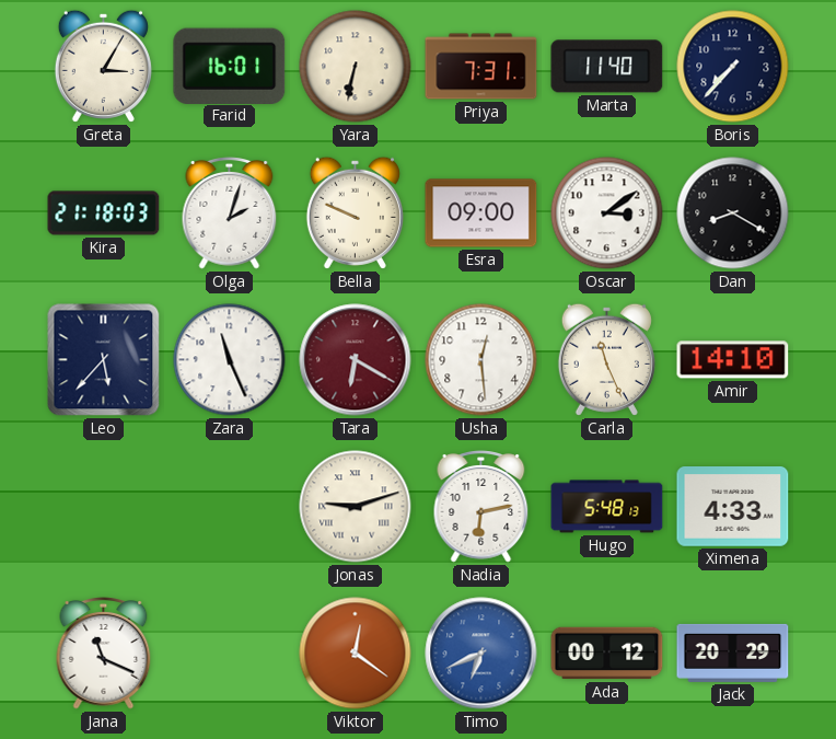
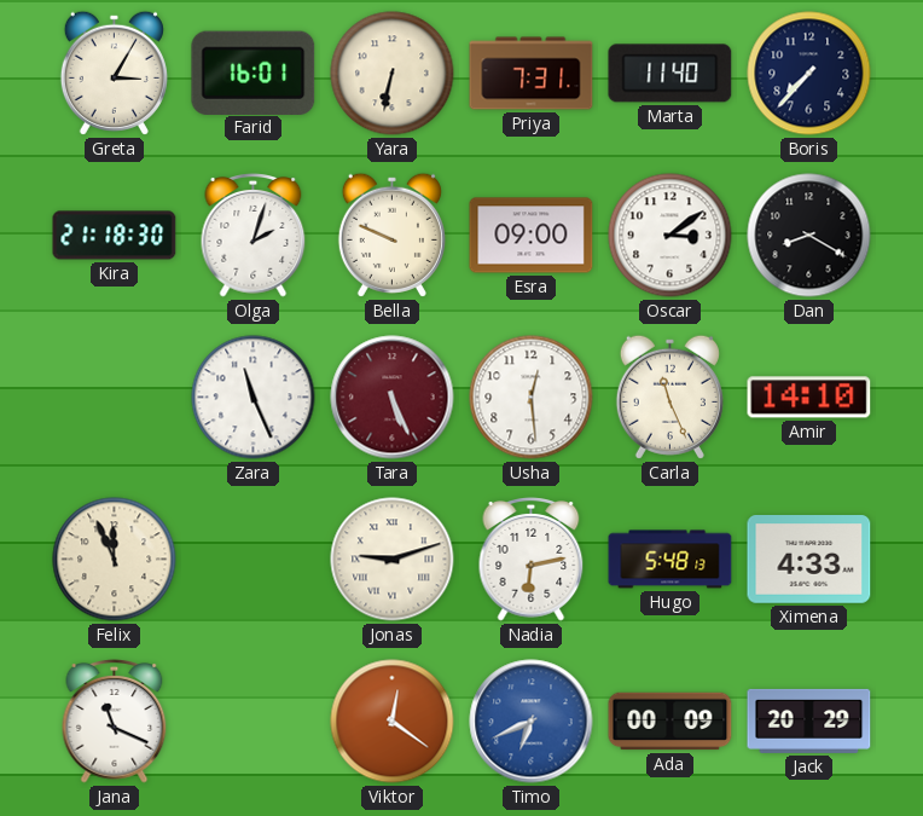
Kira: 21:18:03 -> 21:18:30
Leo: 5:37 -> none
Tara: 6:20 -> 5:26
Felix: none -> 11:56
Ada: 00:12 -> 00:09
